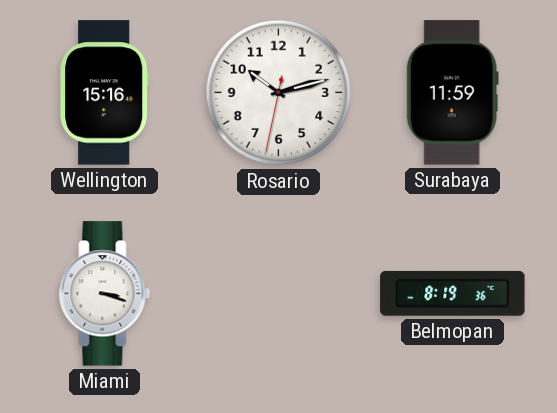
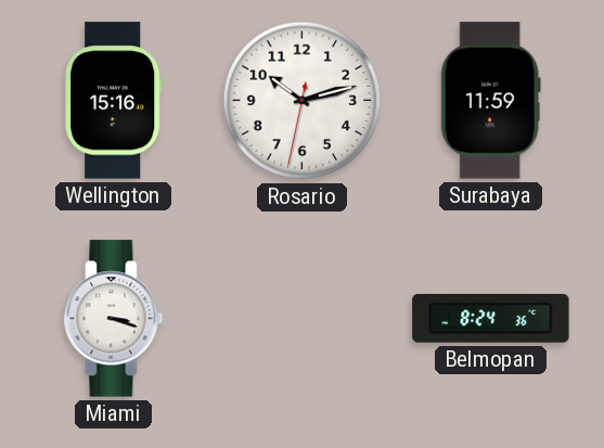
Belmopan: 8:19 -> 8:24
